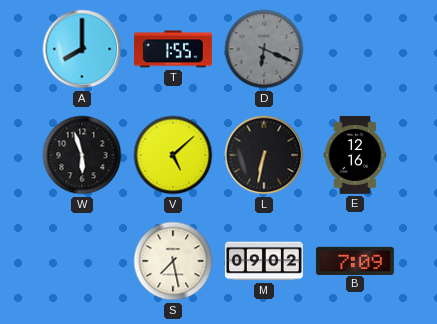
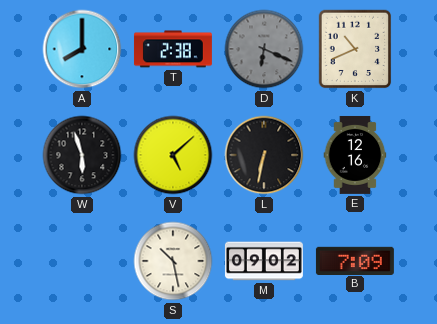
T: 1:55 -> 2:38
K: none -> 10:41
S: 7:28 -> 10:28
